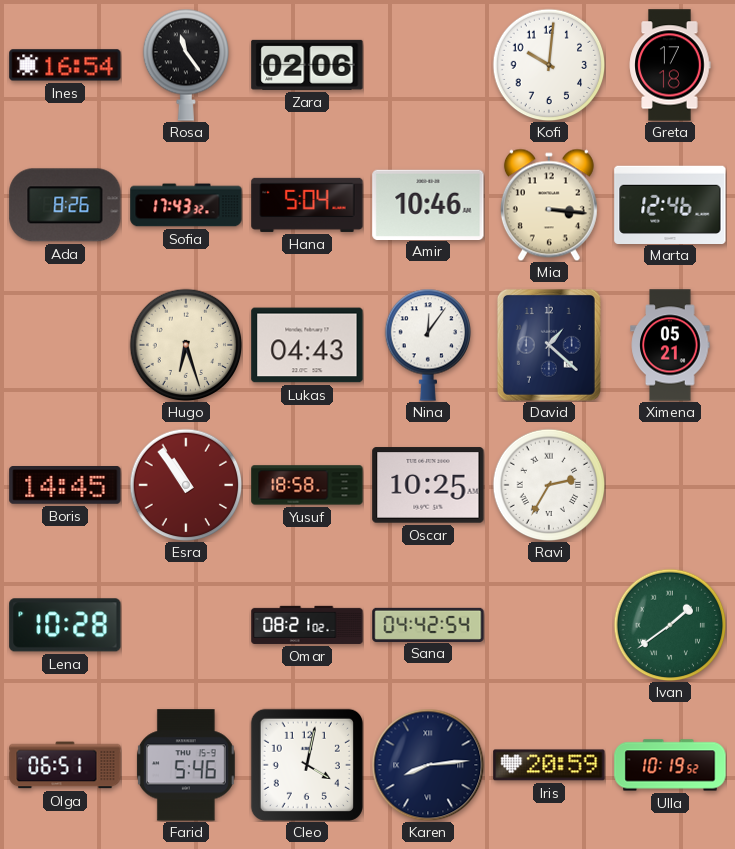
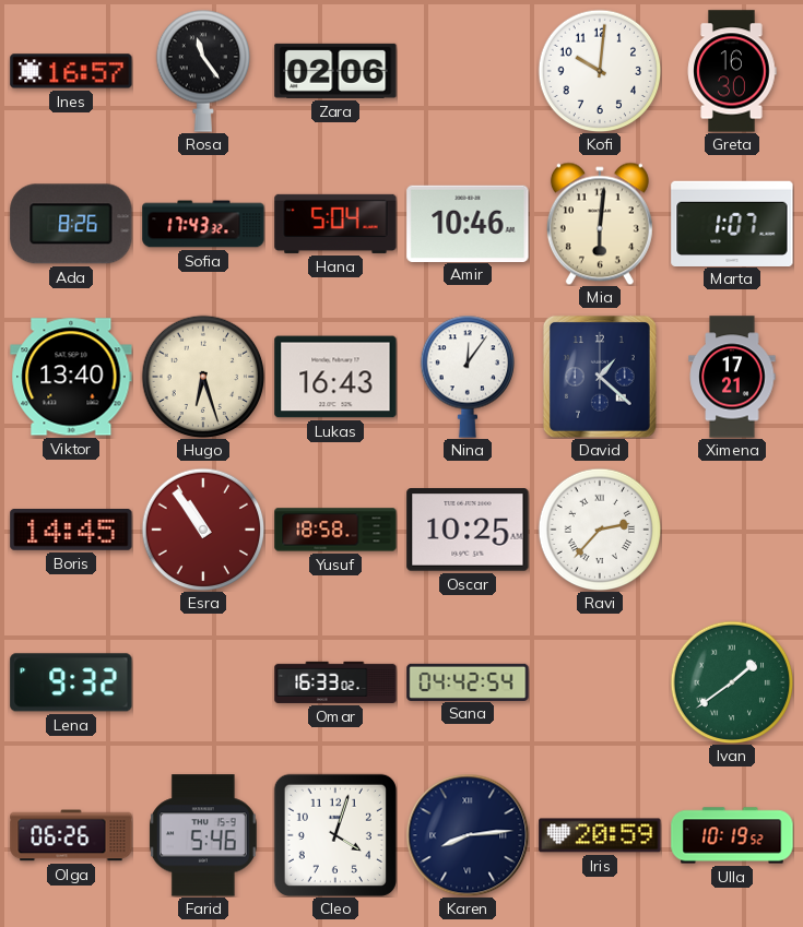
Ines: 16:54 -> 16:57
Greta: 17:18 -> 16:30
Mia: 3:16 -> 6:01
Marta: 12:46 -> 1:07
Viktor: none -> 13:40
Lukas: 04:43 -> 16:43
Ximena: 05:21 -> 17:21
Ravi: 2:35 -> 2:37
Lena: 10:28 -> 9:32
Omar: 08:21 -> 16:33
Olga: 06:51 -> 06:26
Cleo: 4:02 -> 4:03
